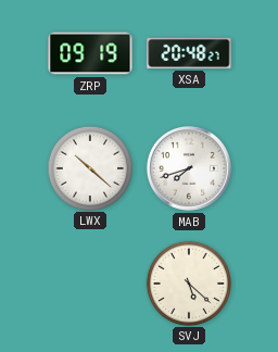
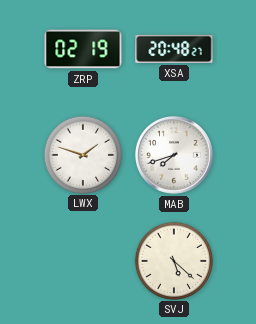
ZRP: 09:19 -> 02:19
LWX: 10:22 -> 1:48
